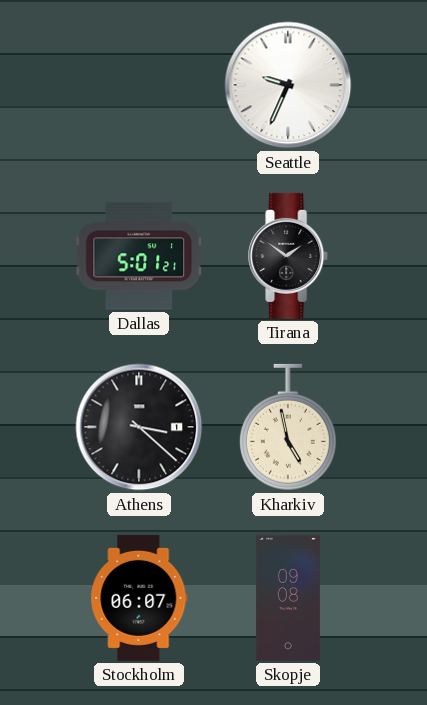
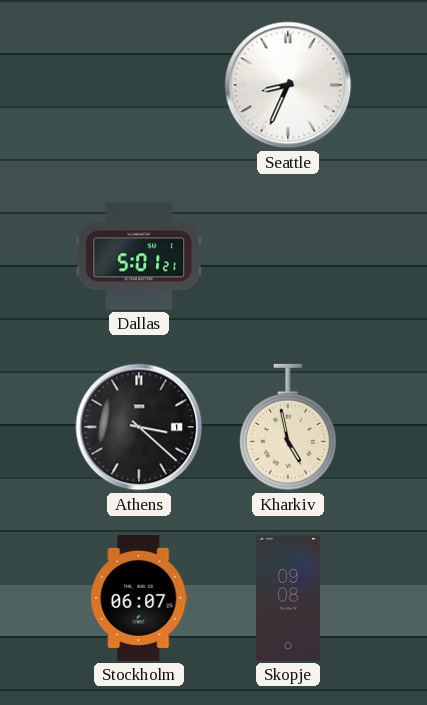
Seattle: 9:34 -> 8:34
Tirana: 1:51 -> none
